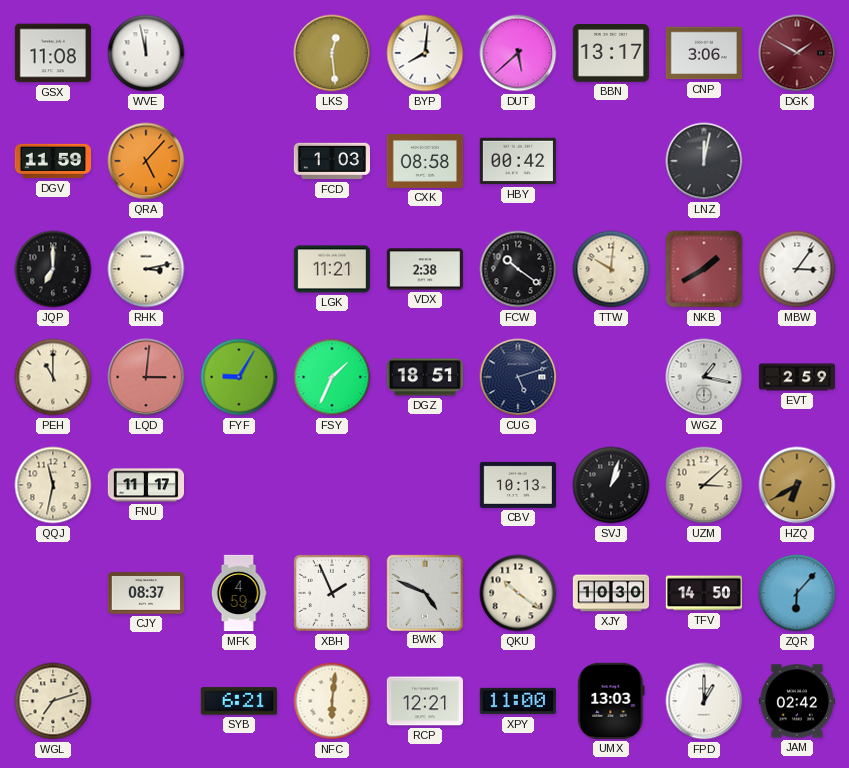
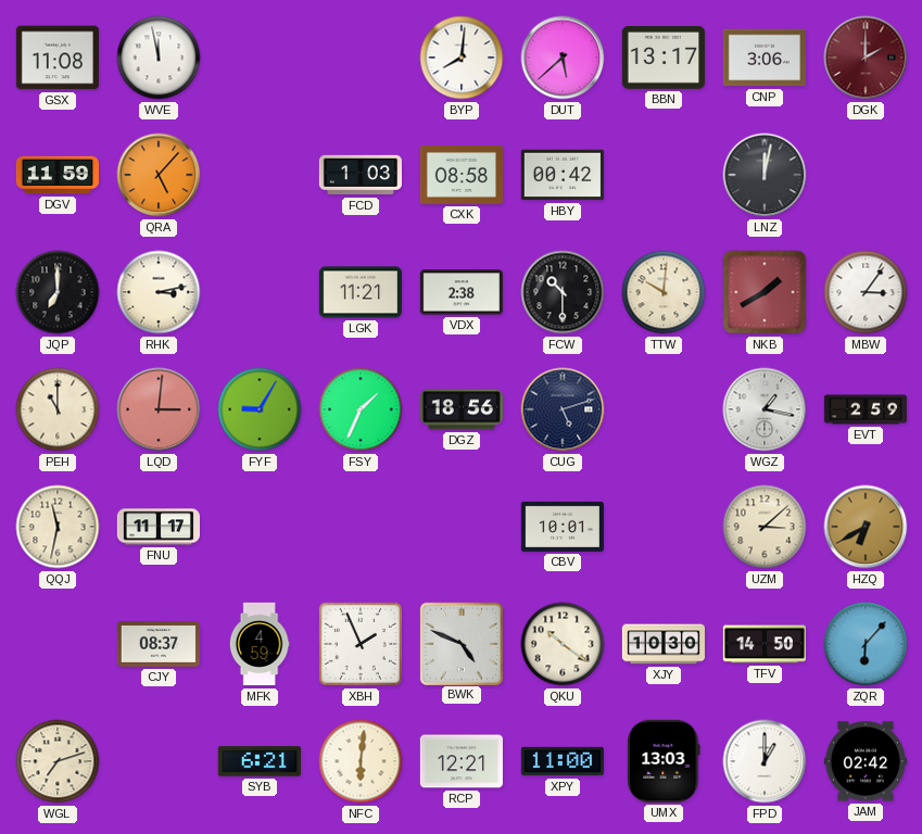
LKS: 12:29 -> none
DGK: 1:50 -> 2:00
FCW: 10:21 -> 10:30
DGZ: 18:51 -> 18:56
CBV: 10:13 -> 10:01
SVJ: 1:03 -> none
